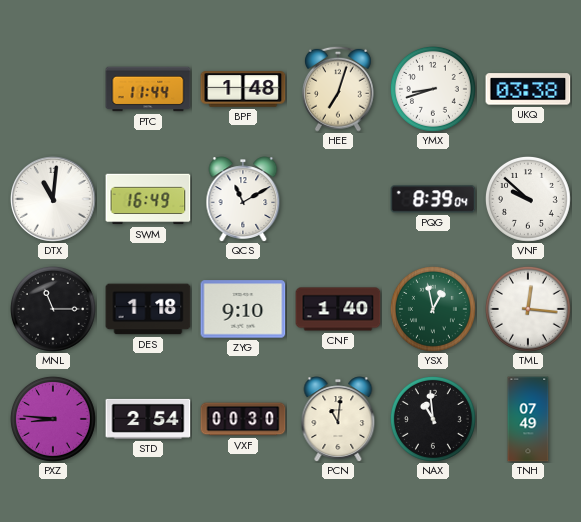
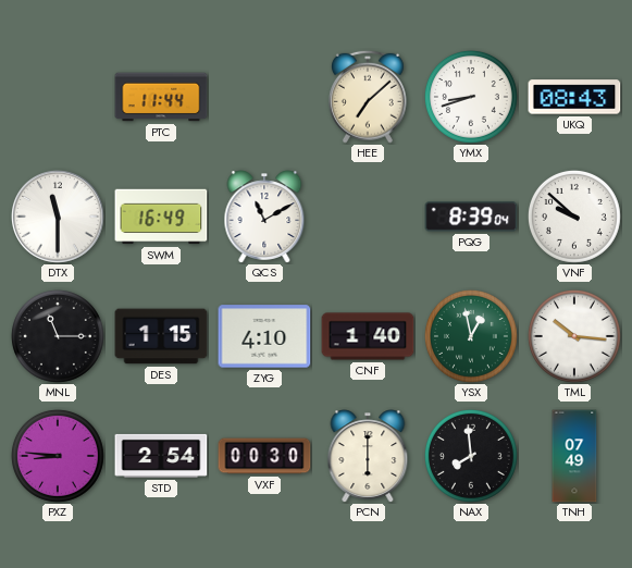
BPF: 1:48 -> none
HEE: 7:03 -> 7:08
UKQ: 03:38 -> 08:43
DTX: 11:01 -> 11:30
DES: 1:18 -> 1:15
ZYG: 9:10 -> 4:10
TML: 12:16 -> 10:16
PCN: 11:01 -> 6:00
NAX: 10:59 -> 7:59
